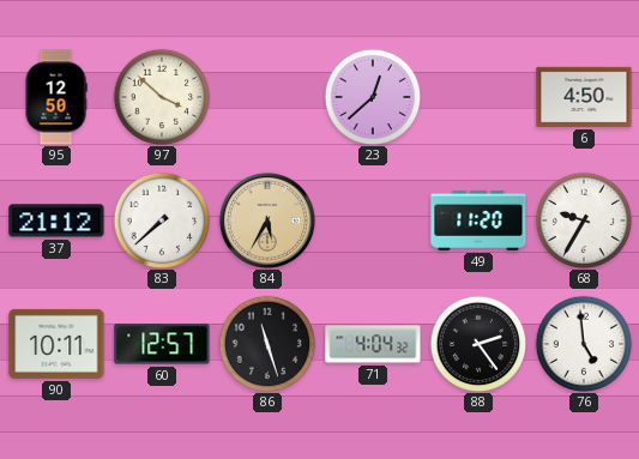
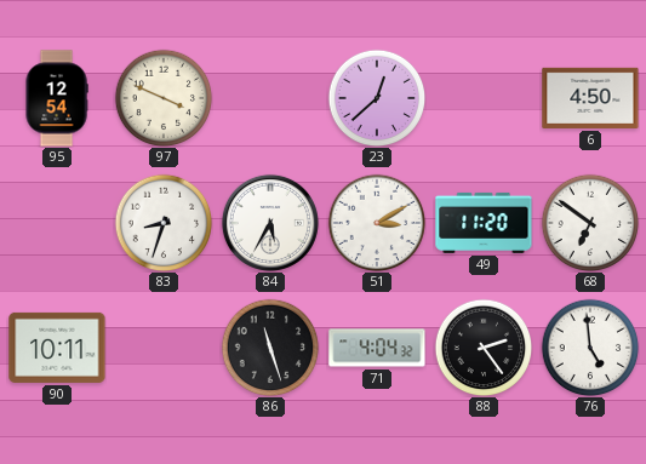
95: 12:50 -> 12:54
97: 3:52 -> 3:49
37: 21:12 -> none
83: 7:38 -> 8:33
84 dial: champagne -> white
51: none -> 3:10
68: 9:35 -> 6:51
60: 12:57 -> none
